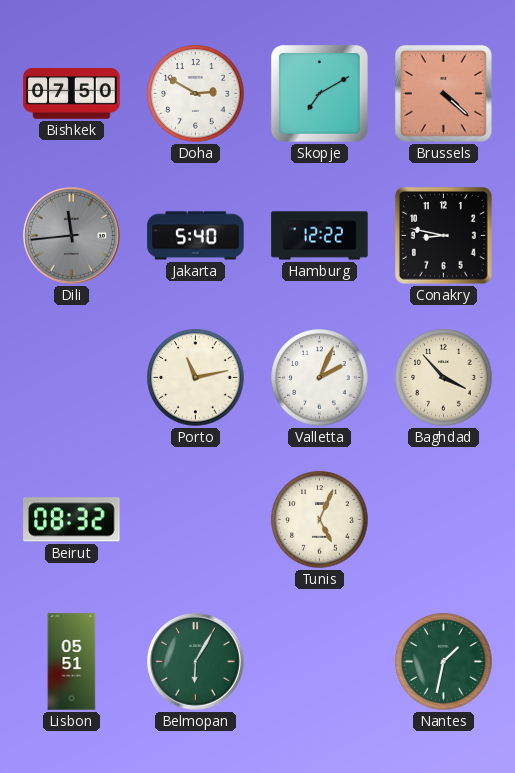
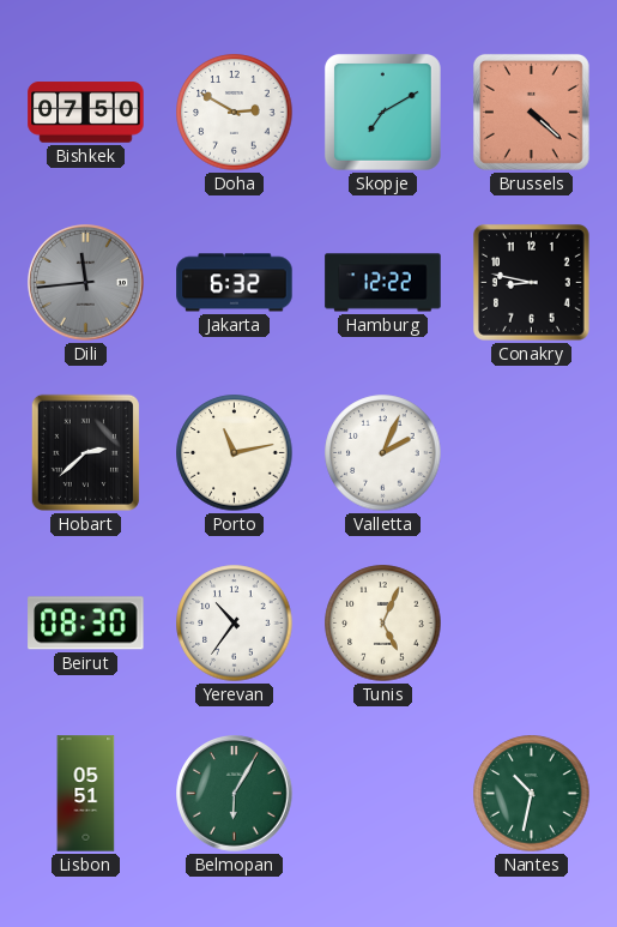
Jakarta: 5:40 -> 6:32
Hobart: none -> 2:38
Baghdad: 3:53 -> none
Beirut: 08:32 -> 08:30
Yerevan: none -> 10:36
Nantes: 1:32 -> 10:32
